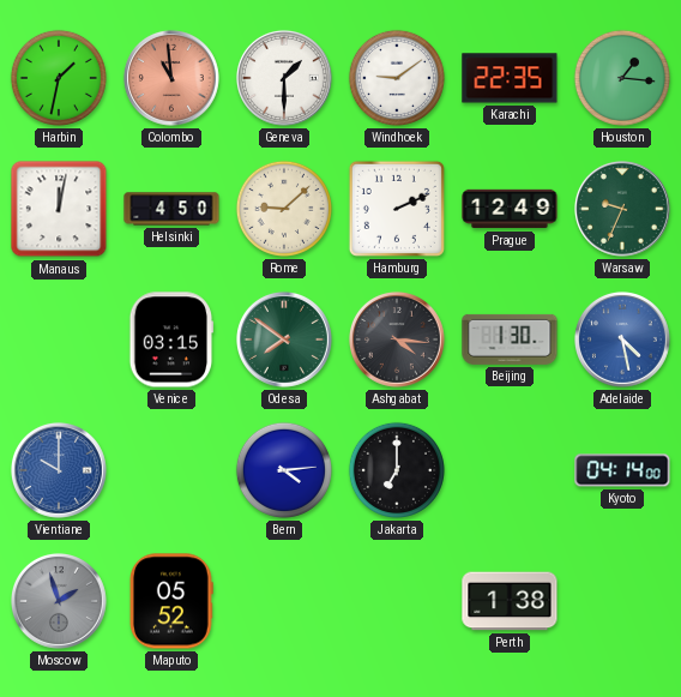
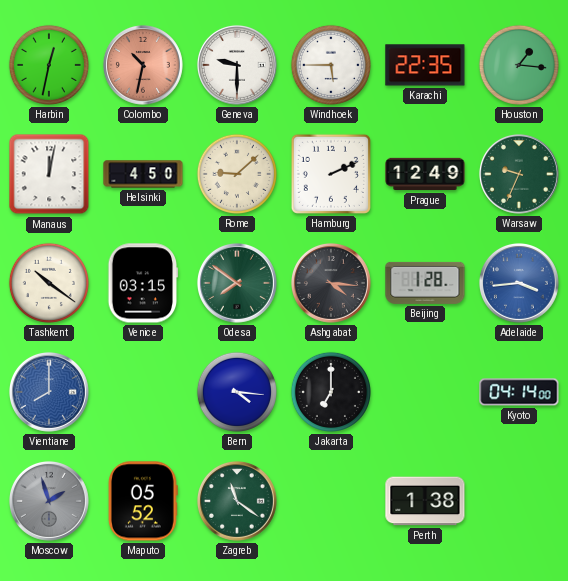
Harbin: 1:32 -> 12:32
Colombo: 10:59 -> 10:32
Geneva: 1:30 -> 9:30
Windhoek: 9:09 -> 5:45
Tashkent: none -> 10:21
Beijing: 1:30 -> 1:28
Adelaide: 4:28 -> 3:44
Vientiane: 10:00 -> 8:00
Bern: 4:14 -> 4:16
Zagreb: none -> 11:21
